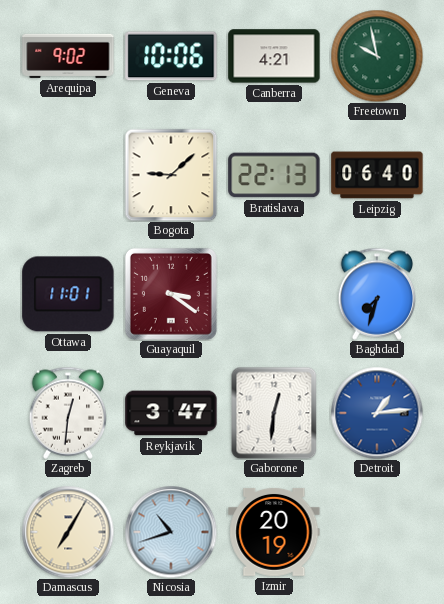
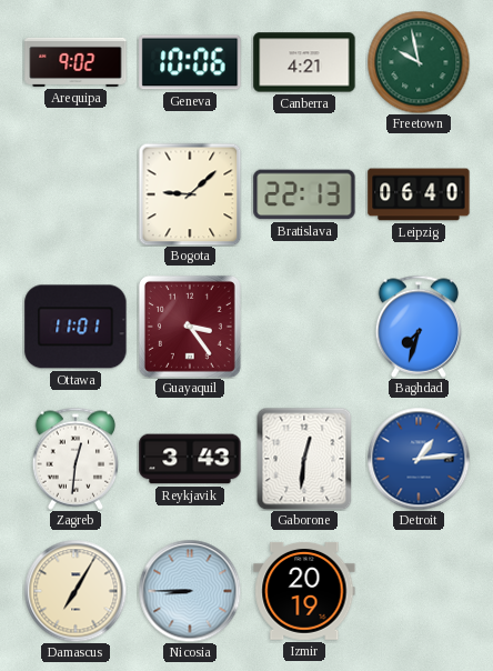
Guayaquil: 3:21 -> 3:24
Reykjavik: 3:47 -> 3:43
Nicosia: 10:42 -> 8:45
